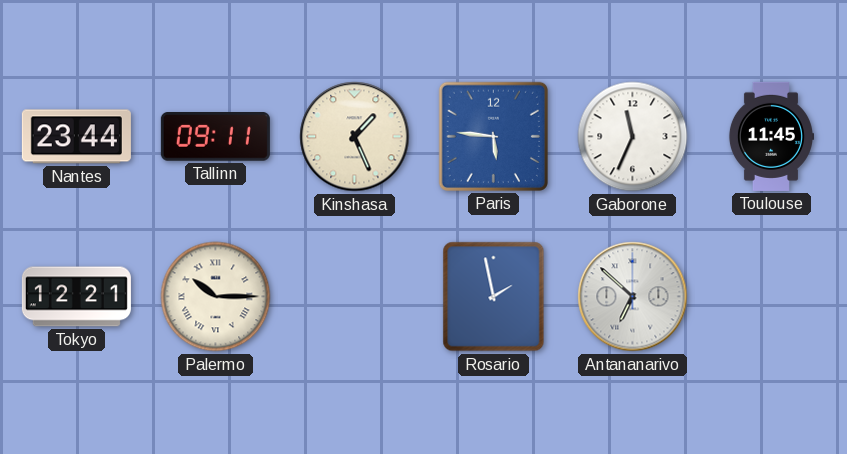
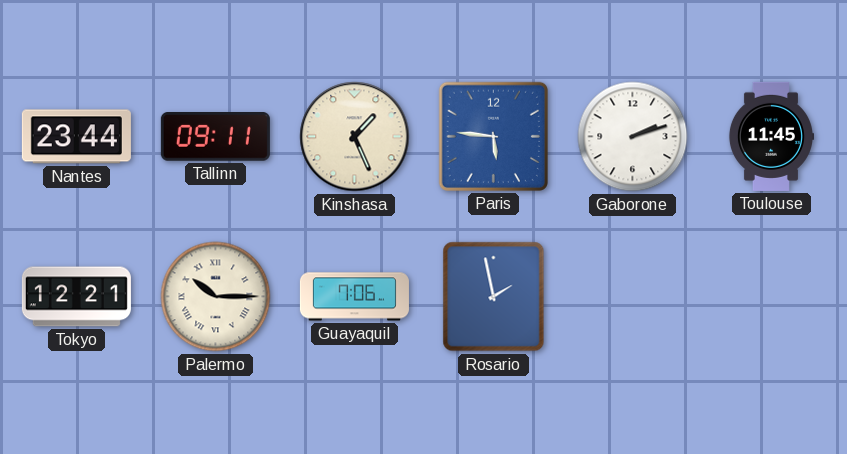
Gaborone: 11:34 -> 2:12
Guayaquil: none -> 7:06
Antananarivo: 6:52 -> none
